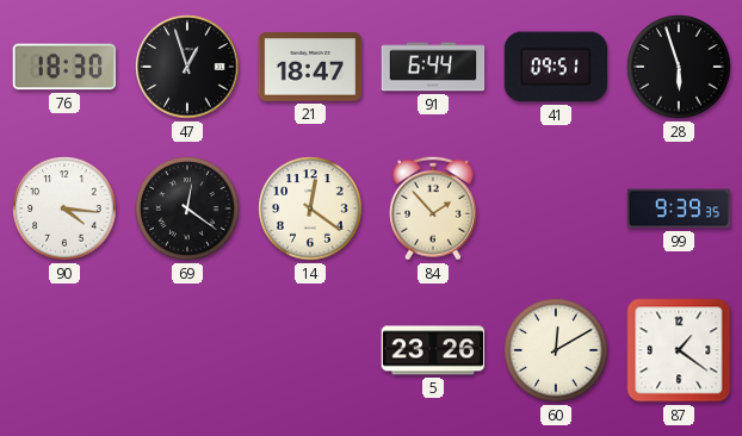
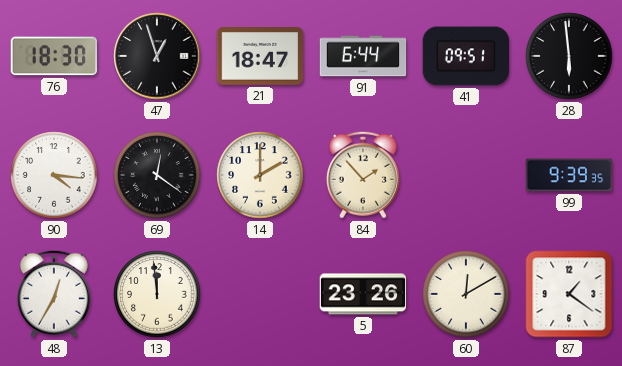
28: 5:57 -> 5:59
14: 12:21 -> 2:00
48: none -> 12:35
13: none -> 11:59
